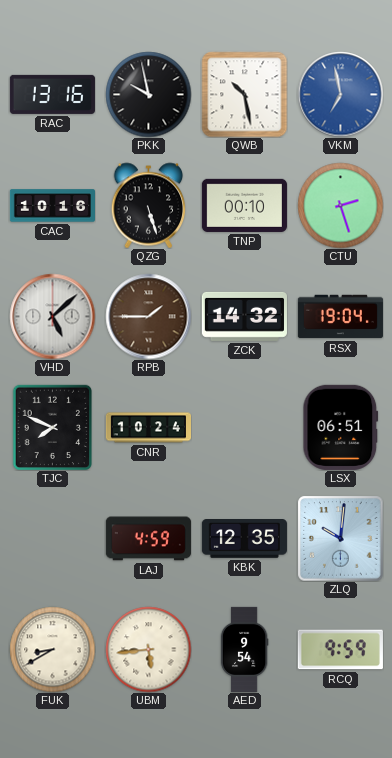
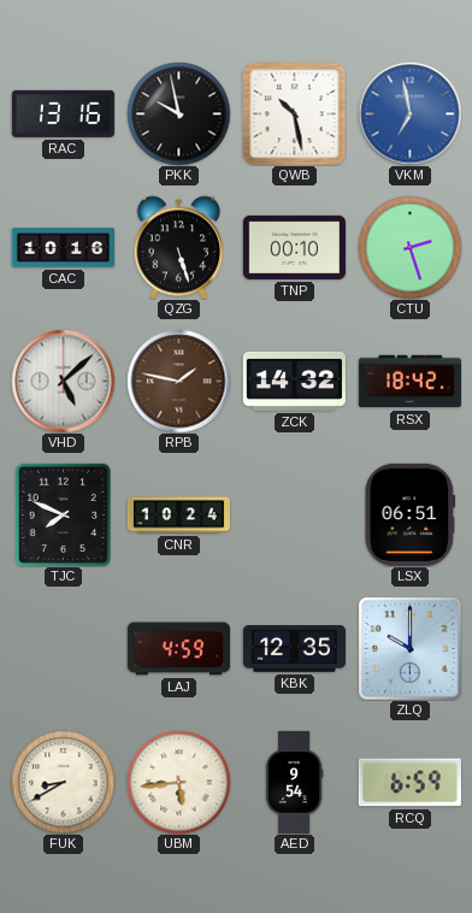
RPB: 1:45 -> 1:47
RSX: 19:04 -> 18:42
ZLQ: 10:01 -> 10:00
RCQ: 9:59 -> 6:59
